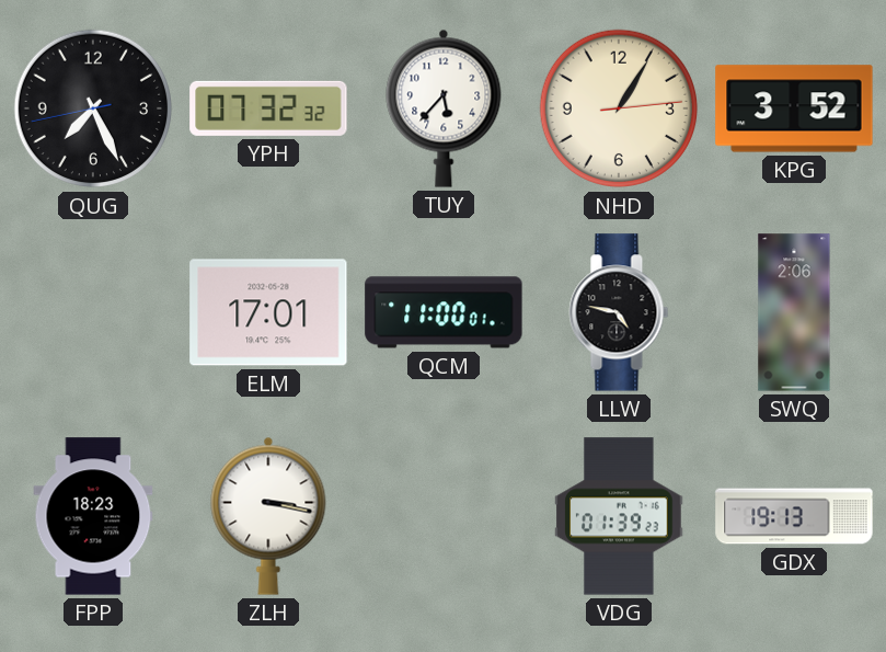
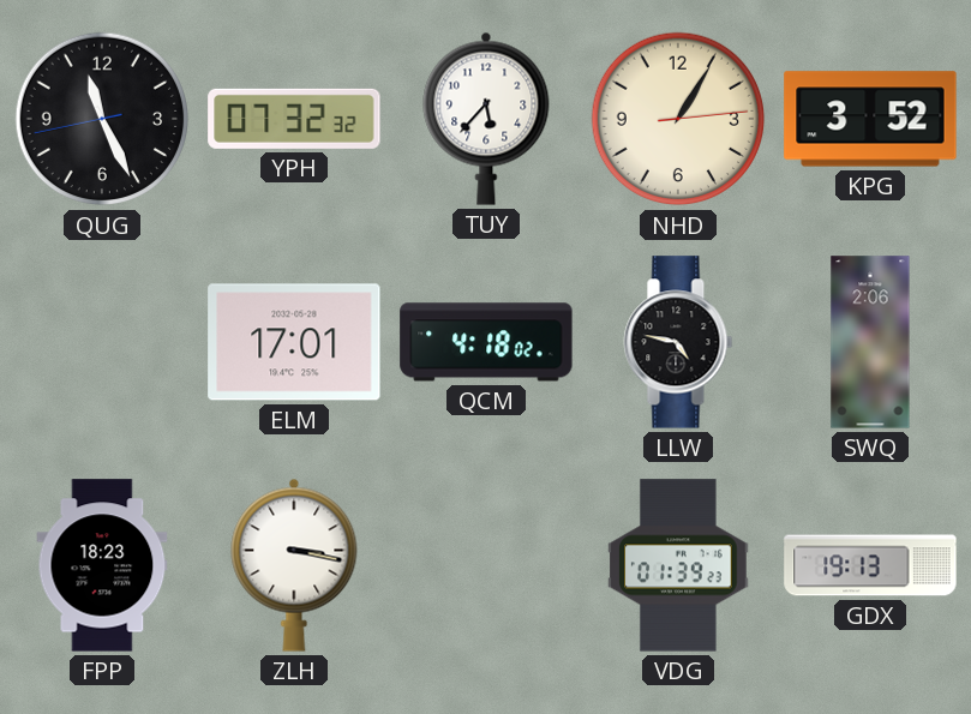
QUG: 7:25 -> 11:25
QCM: 11:00 -> 4:18
